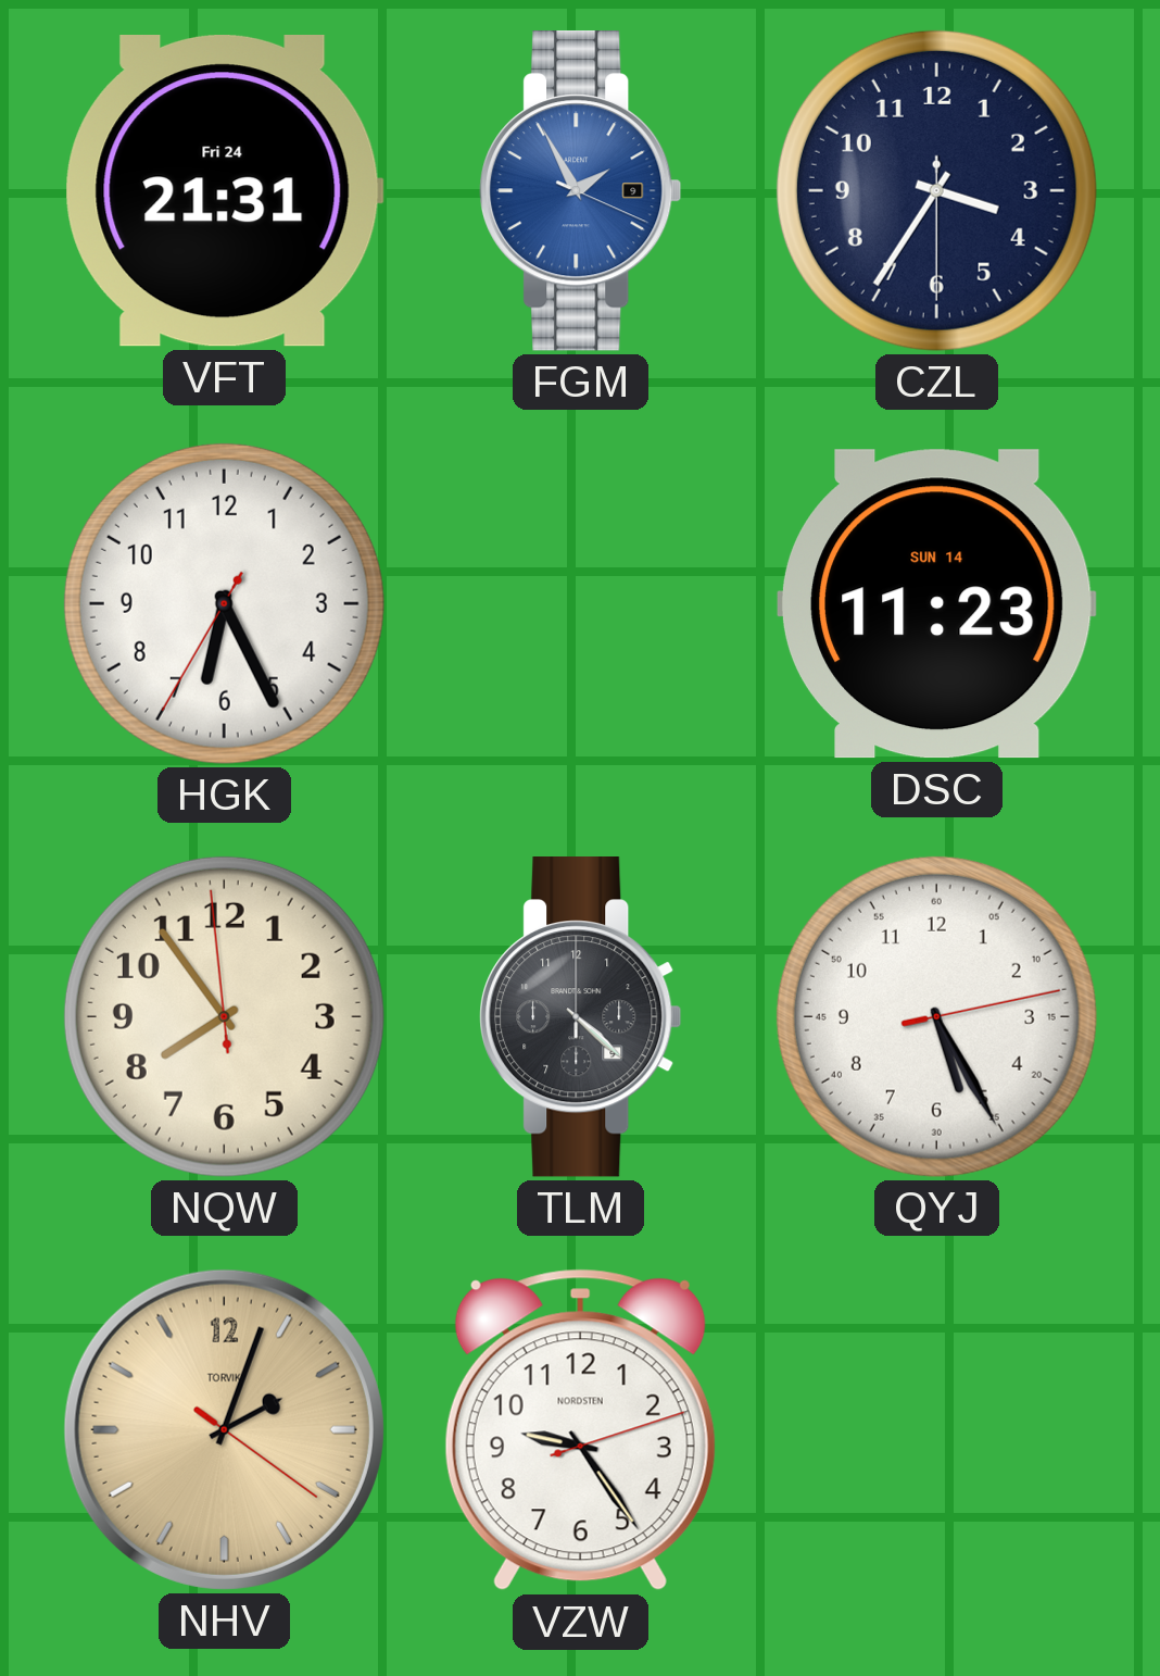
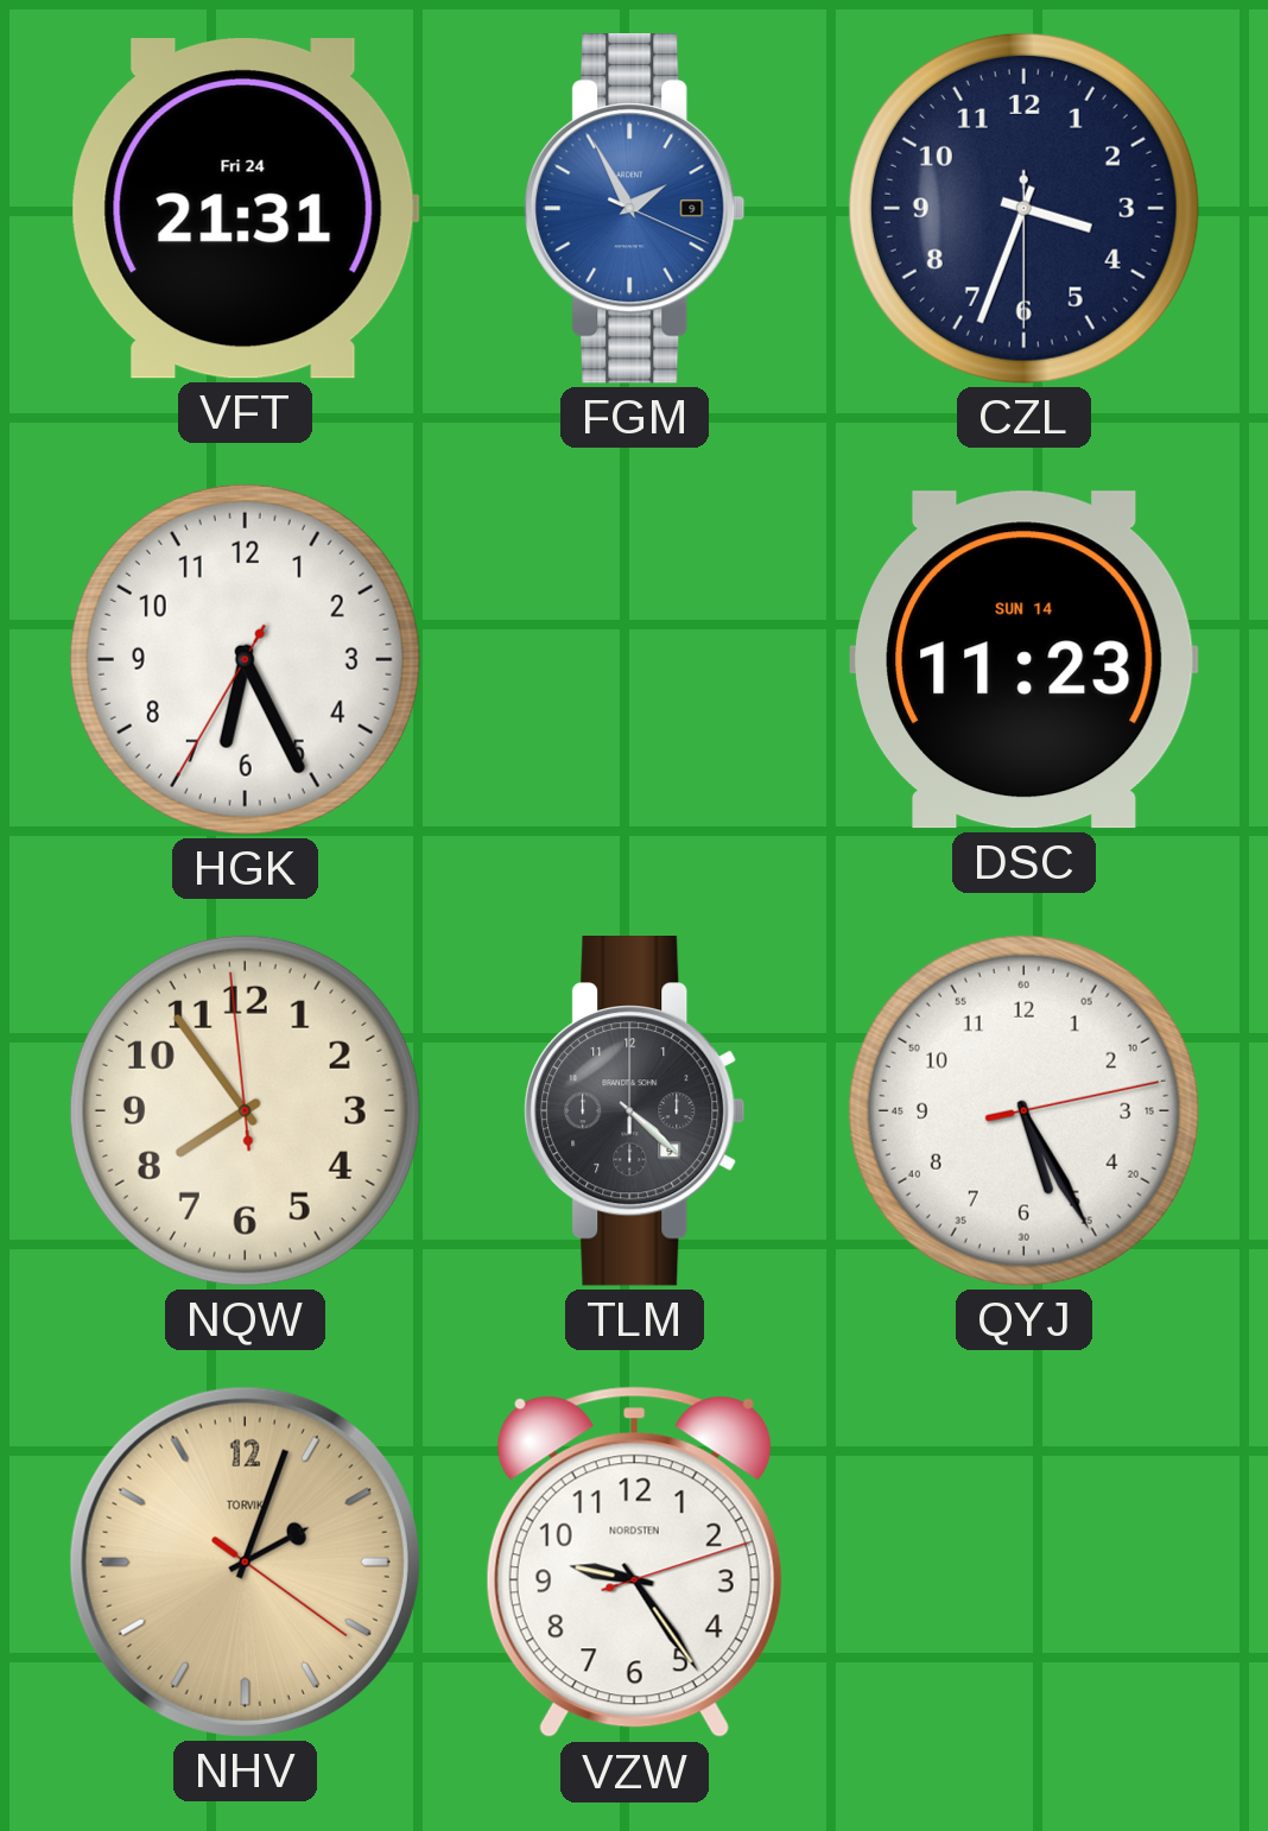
CZL: 3:35 -> 3:33
